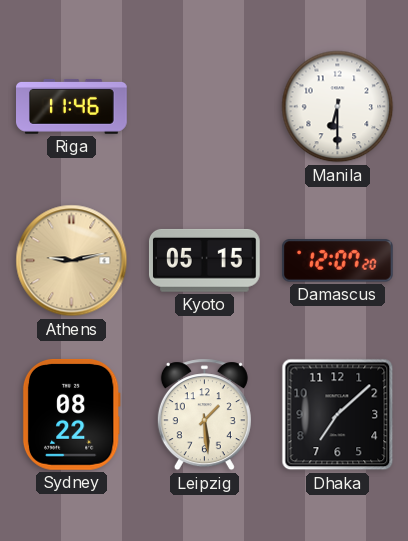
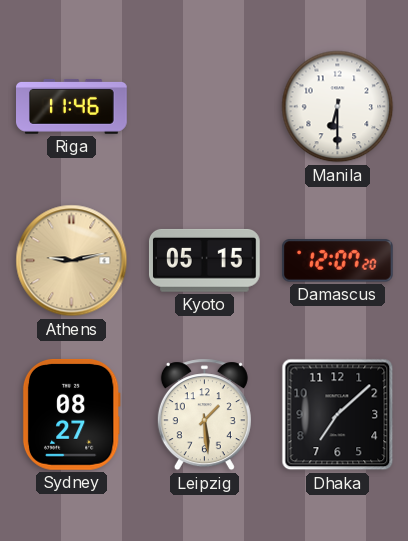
Sydney: 08:22 -> 08:27
